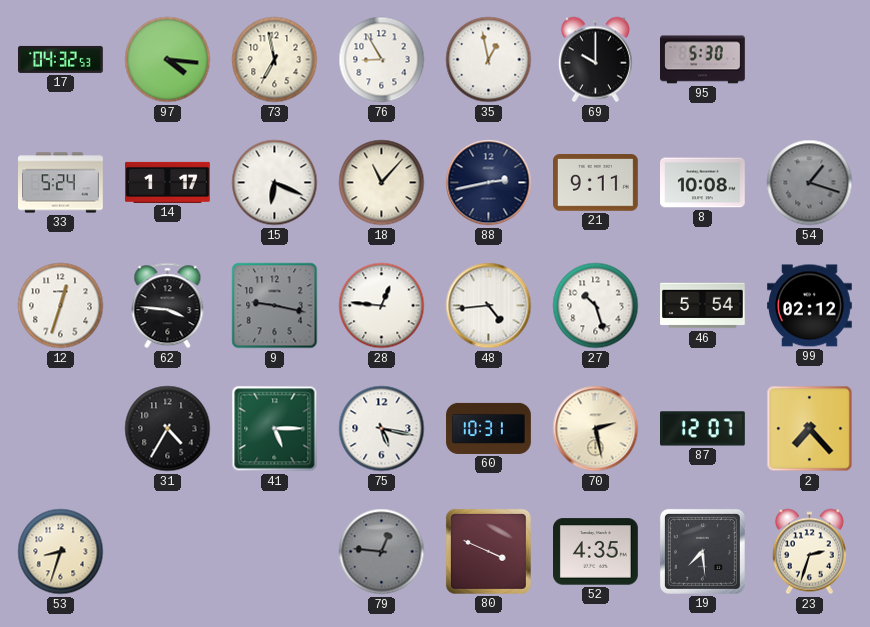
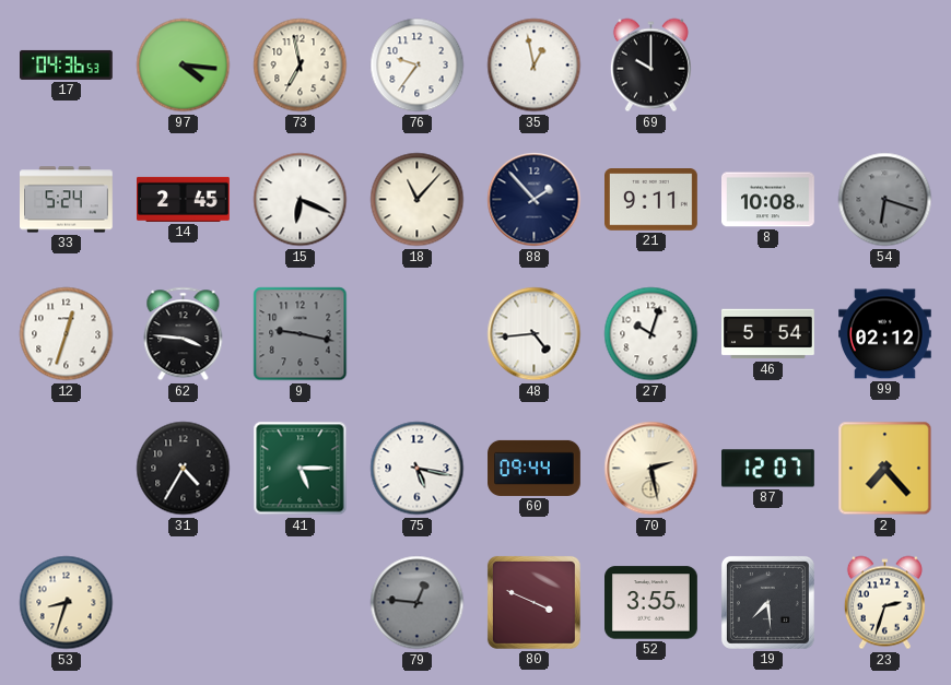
17: 04:32 -> 04:36
76: 8:55 -> 9:36
95: 5:30 -> none
14: 1:17 -> 2:45
88: 2:43 -> 1:53
54: 1:18 -> 6:18
28: 12:46 -> none
27: 10:27 -> 10:03
60: 10:31 -> 09:44
52: 4:35 -> 3:55
